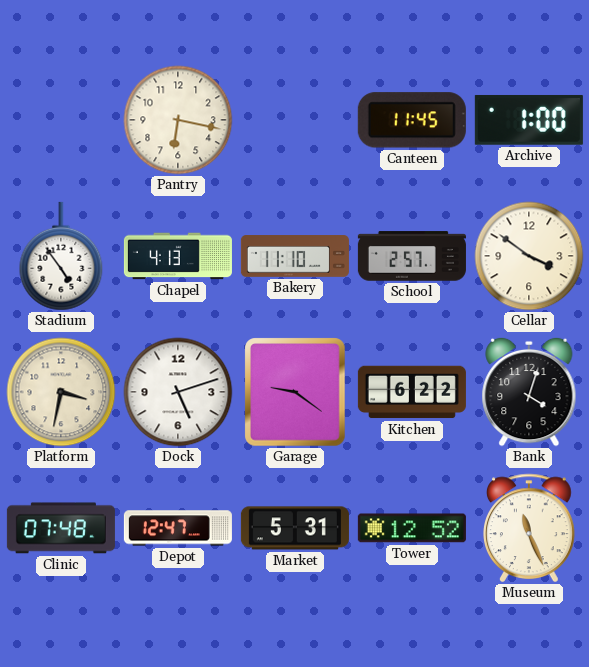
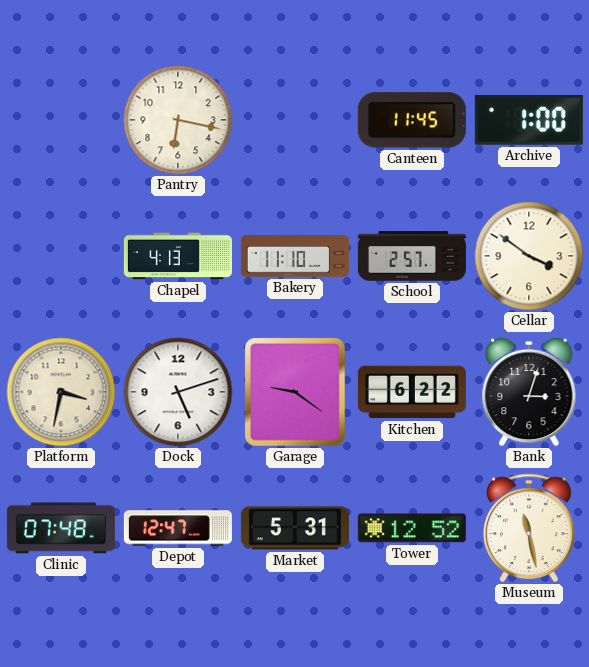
Stadium: 4:54 -> none
Bank: 4:03 -> 3:03
Museum: 11:26 -> 11:28
